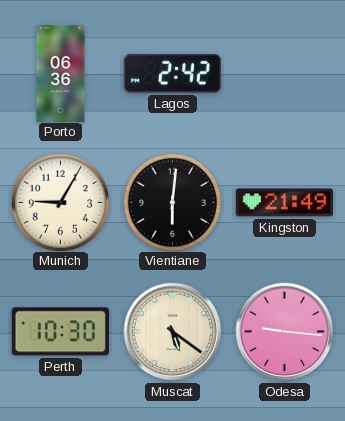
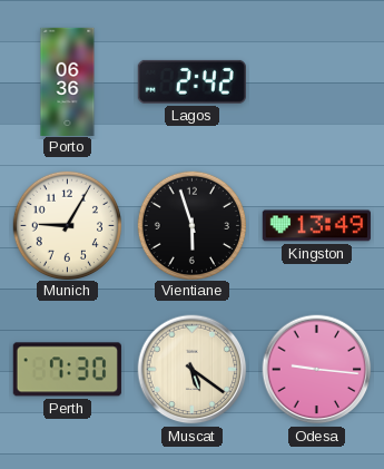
Vientiane: 6:01 -> 5:57
Kingston: 21:49 -> 13:49
Perth: 10:30 -> 7:30
